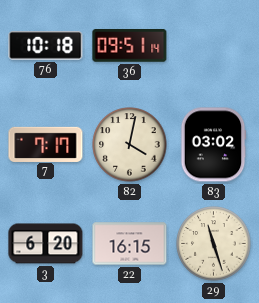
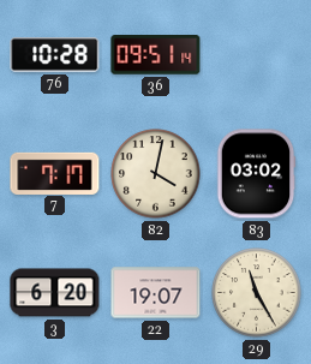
76: 10:18 -> 10:28
22: 16:15 -> 19:07
29: 11:27 -> 11:25
